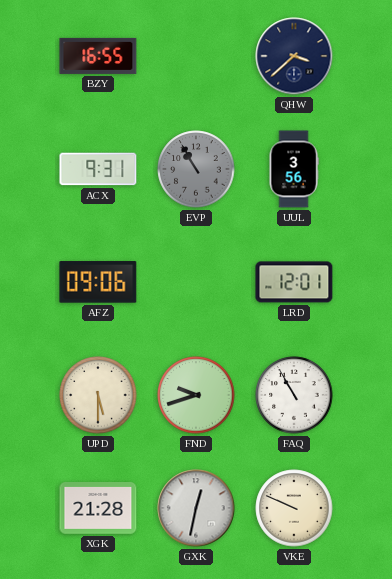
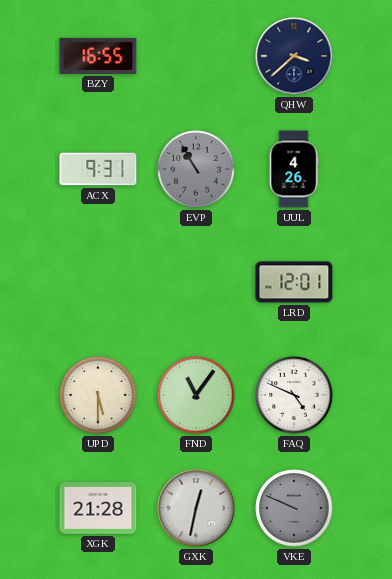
UUL: 3:56 -> 4:26
AFZ: 09:06 -> none
FND: 9:42 -> 11:06
FAQ: 10:55 -> 4:49
VKE dial: cream -> grey
